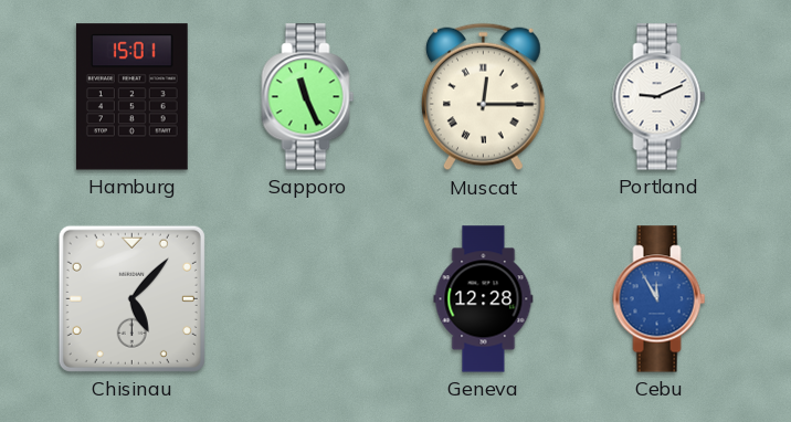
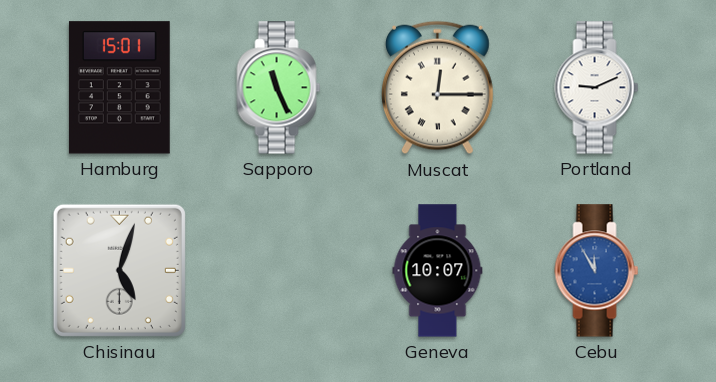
Chisinau: 5:07 -> 5:03
Geneva: 12:28 -> 10:07
